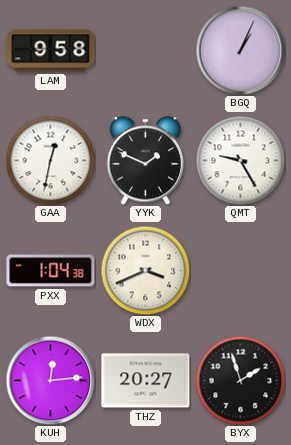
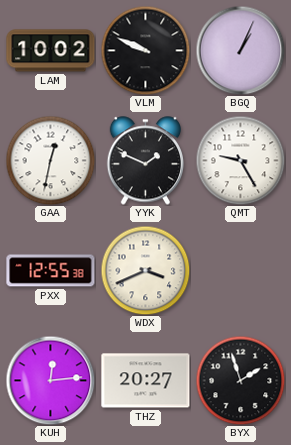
LAM: 9:58 -> 10:02
VLM: none -> 9:49
PXX: 1:04 -> 12:55
